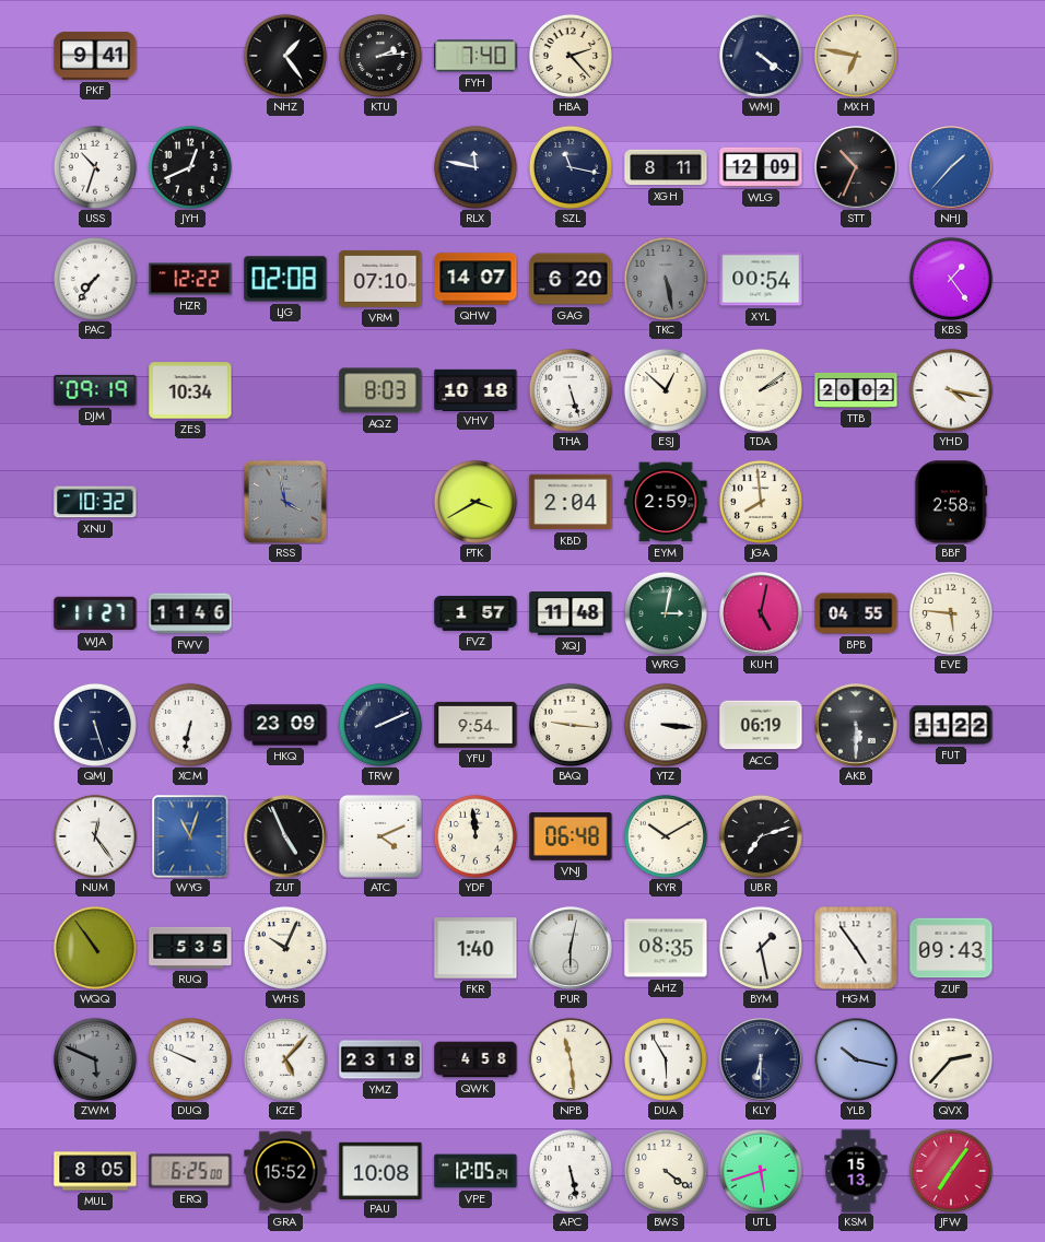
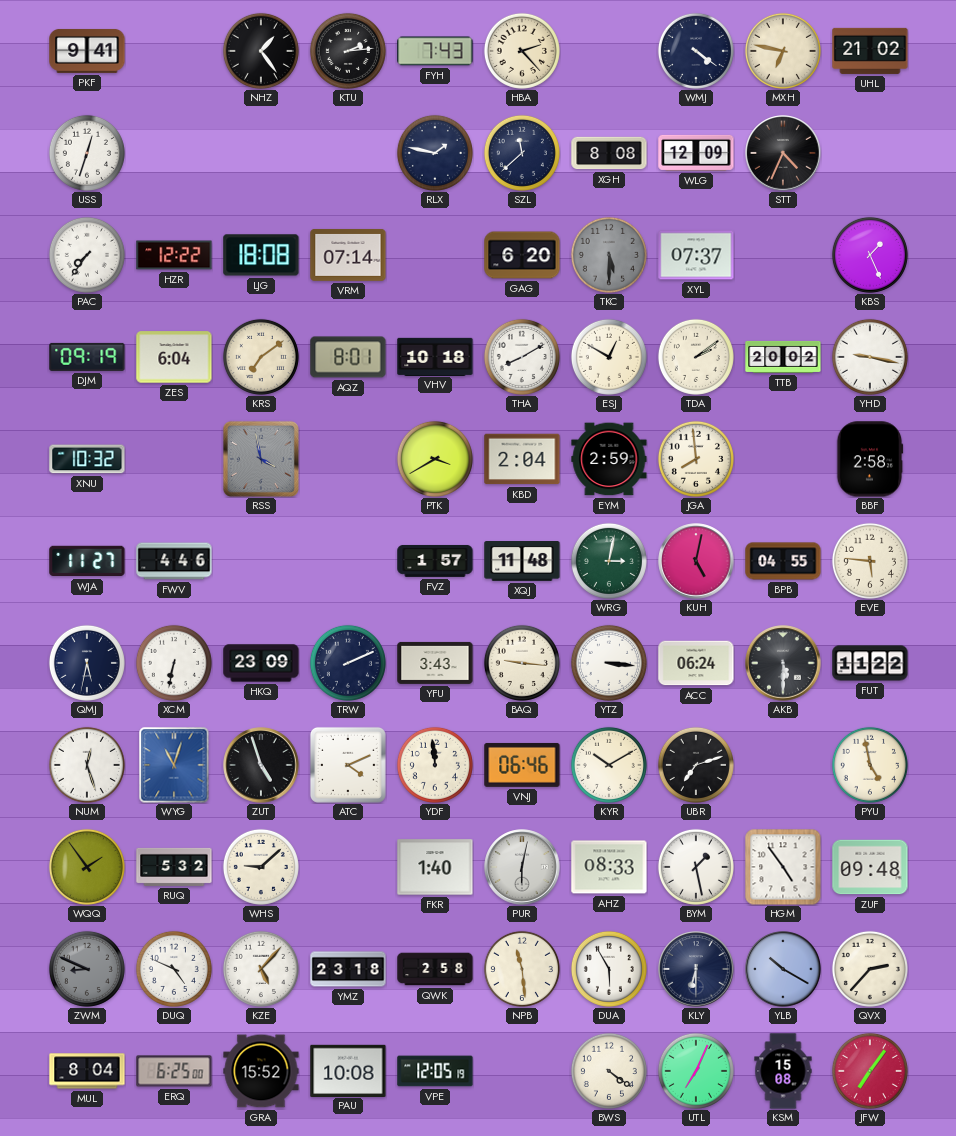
FYH: 7:40 -> 7:43
UHL: none -> 21:02
USS: 10:33 -> 12:33
JYH: 12:41 -> none
RLX: 11:47 -> 1:47
SZL: 11:17 -> 11:38
XGH: 8:11 -> 8:08
STT: 10:34 -> 4:34
NHJ: 1:37 -> none
LJG: 02:08 -> 18:08
VRM: 07:10 -> 07:14
QHW: 14:07 -> none
TKC: 5:28 -> 5:30
XYL: 00:54 -> 07:37
KBS: 1:24 -> 1:26
ZES: 10:34 -> 6:04
KRS: none -> 7:09
AQZ: 8:03 -> 8:01
THA: 5:27 -> 8:10
ESJ: 12:52 -> 12:50
YHD: 4:17 -> 9:17
FWV: 11:46 -> 4:46
QMJ: 5:27 -> 5:32
YFU: 9:54 -> 3:43
ACC: 06:19 -> 06:24
NUM: 12:24 -> 12:27
ZUT: 4:56 -> 4:57
VNJ: 06:48 -> 06:46
PYU: none -> 4:58
WQQ: 10:54 -> 1:54
RUQ: 5:35 -> 5:32
WHS: 10:04 -> 9:08
AHZ: 08:35 -> 08:33
ZUF: 09:43 -> 09:48
ZWM: 5:49 -> 8:49
DUQ: 9:49 -> 4:49
QWK: 4:58 -> 2:58
YLB: 10:17 -> 10:20
MUL: 8:05 -> 8:04
VPE: 12:05:24 -> 12:05:19
APC: 5:28 -> none
UTL: 5:42 -> 7:04
KSM: 15:13 -> 15:08
